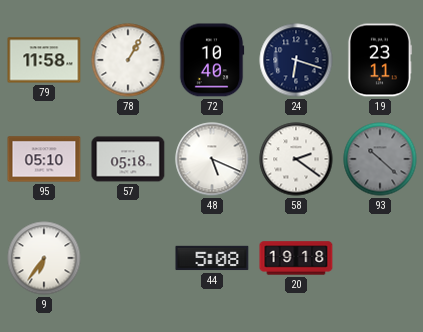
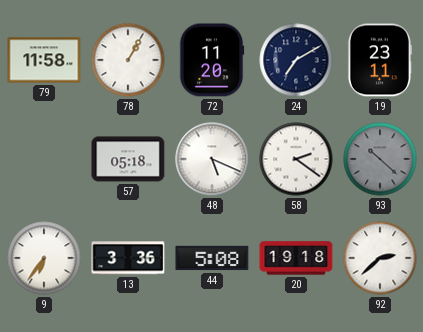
72: 10:40 -> 11:20
24: 6:18 -> 7:10
95: 05:10 -> none
13: none -> 3:36
92: none -> 2:38
